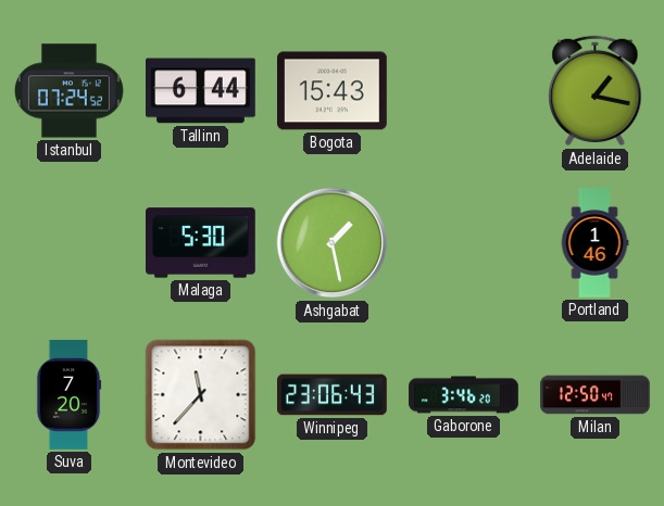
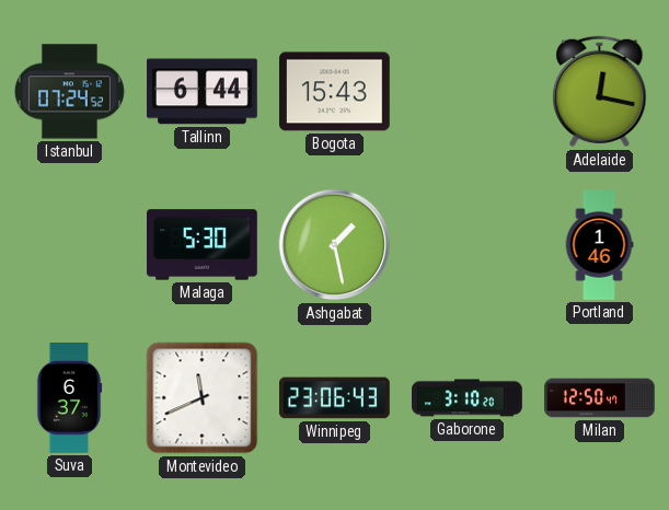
Adelaide: 1:17 -> 12:17
Suva: 7:20 -> 6:37
Montevideo: 11:37 -> 11:41
Gaborone: 3:46 -> 3:10
